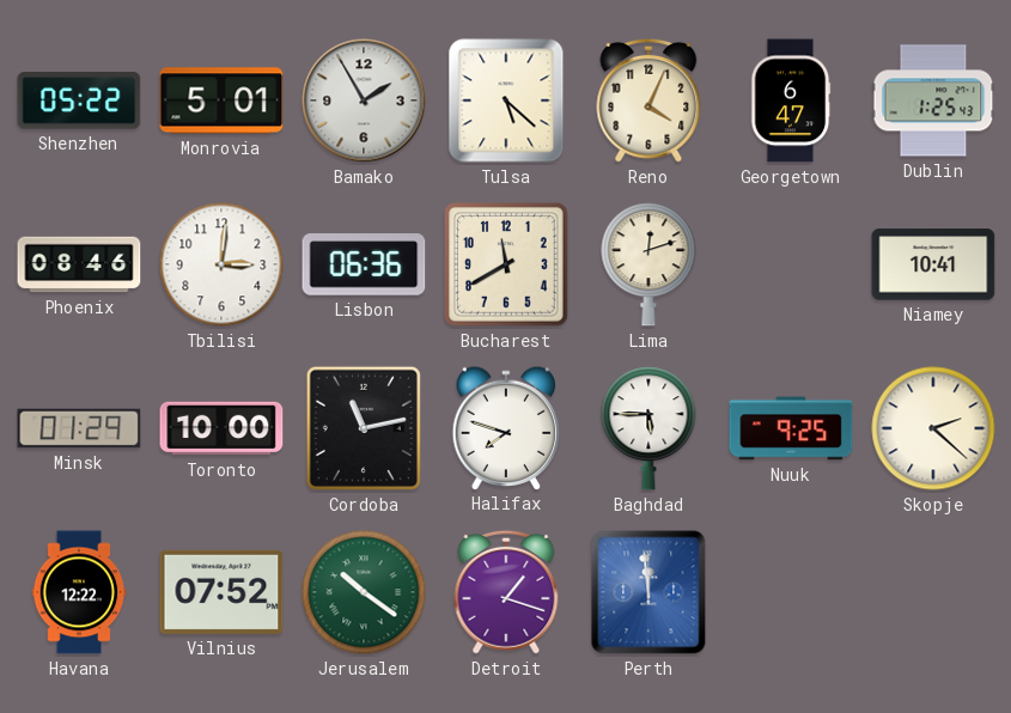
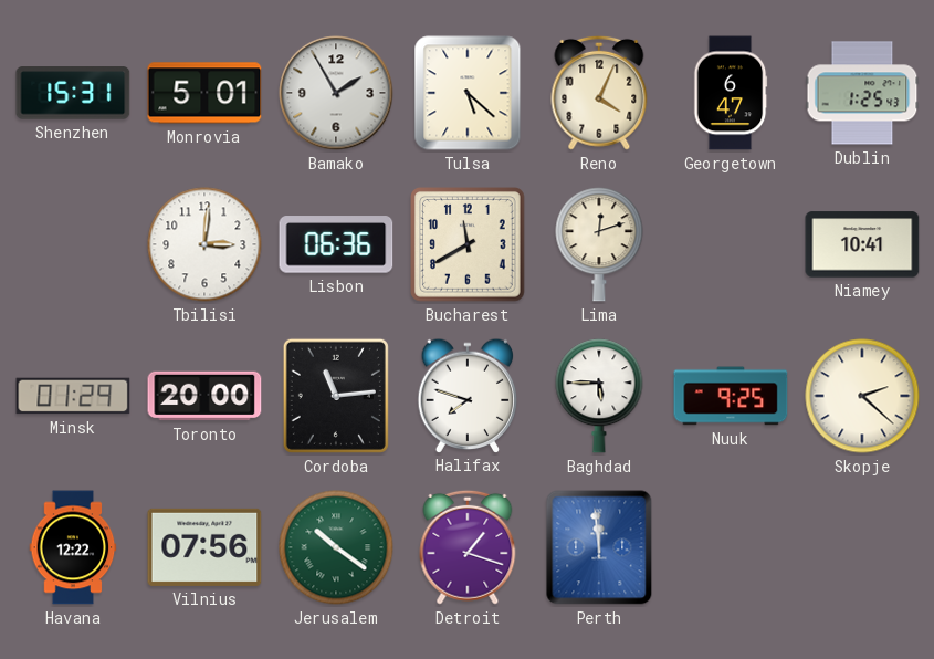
Shenzhen: 05:22 -> 15:31
Phoenix: 08:46 -> none
Toronto: 10:00 -> 20:00
Cordoba: 11:13 -> 11:14
Vilnius: 07:52 -> 07:56
